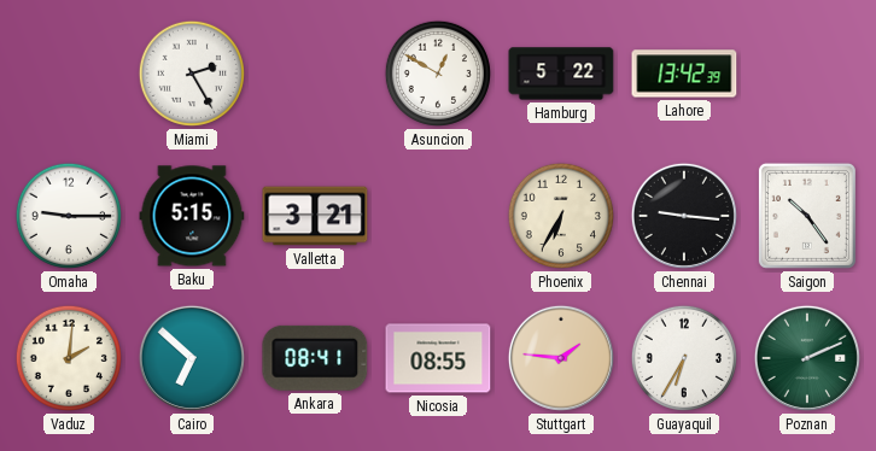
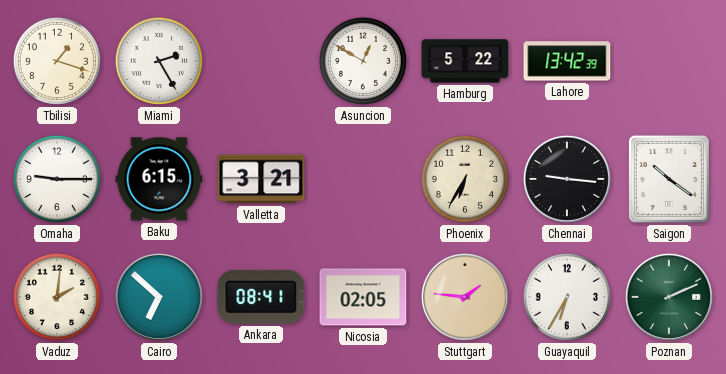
Tbilisi: none -> 1:18
Baku: 5:15 -> 6:15
Saigon: 10:24 -> 10:21
Nicosia: 08:55 -> 02:05
